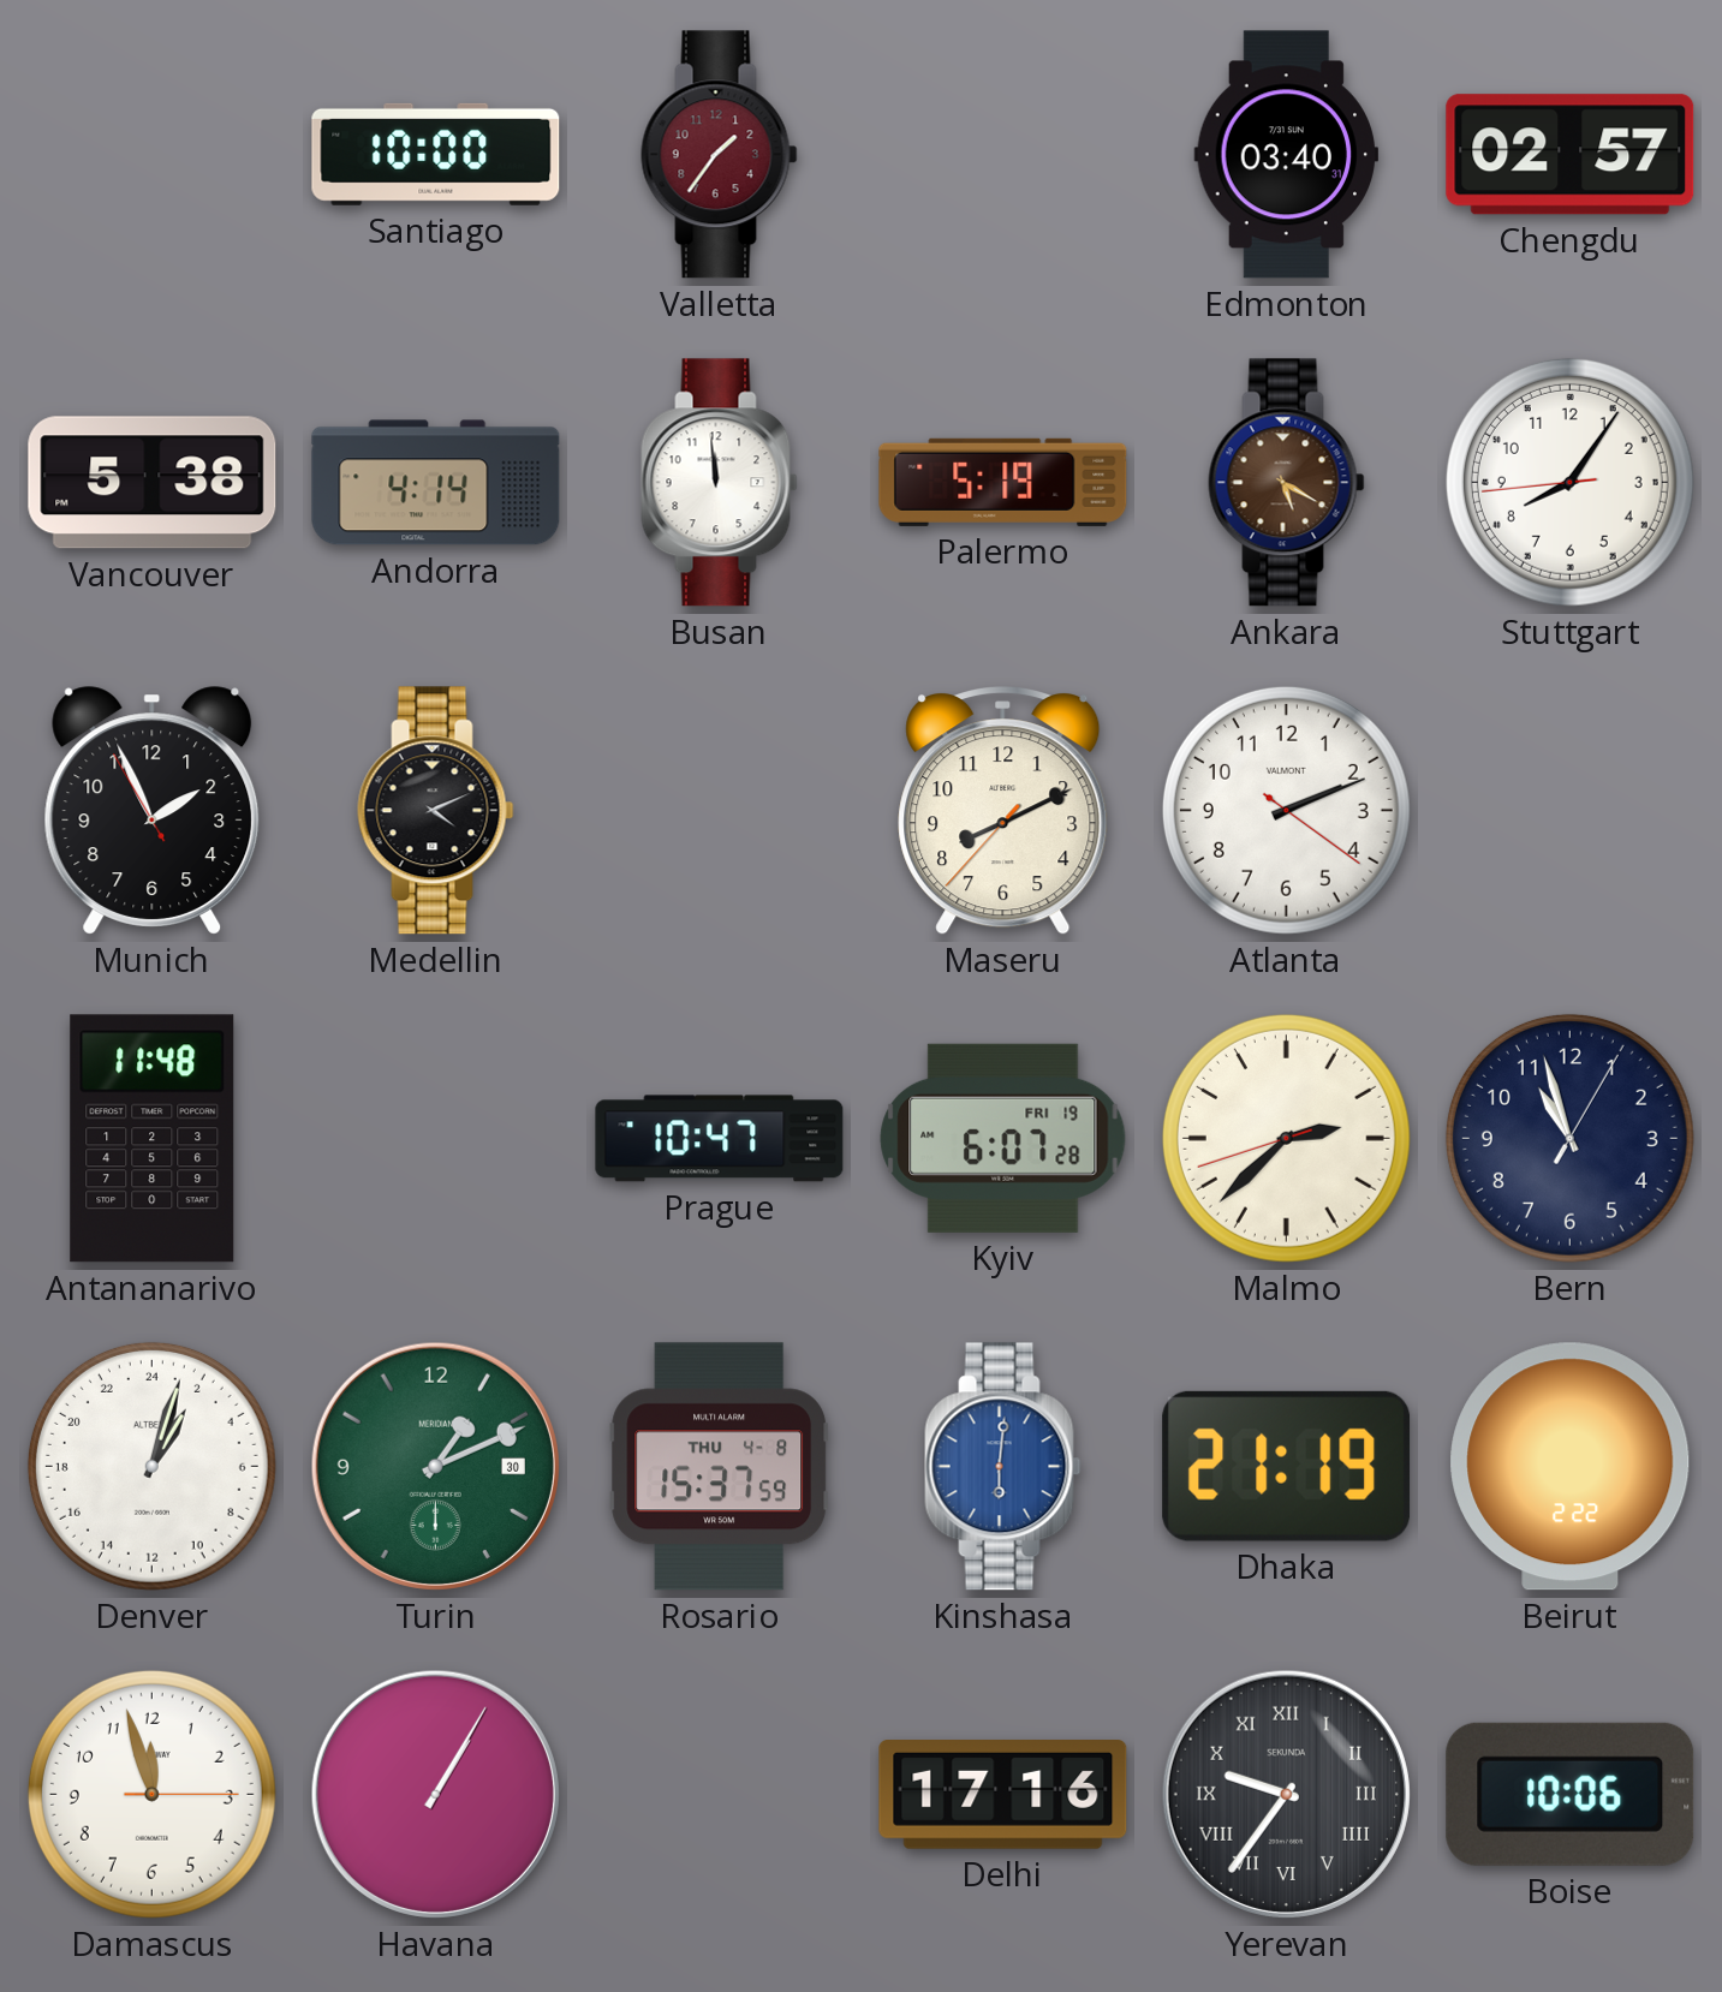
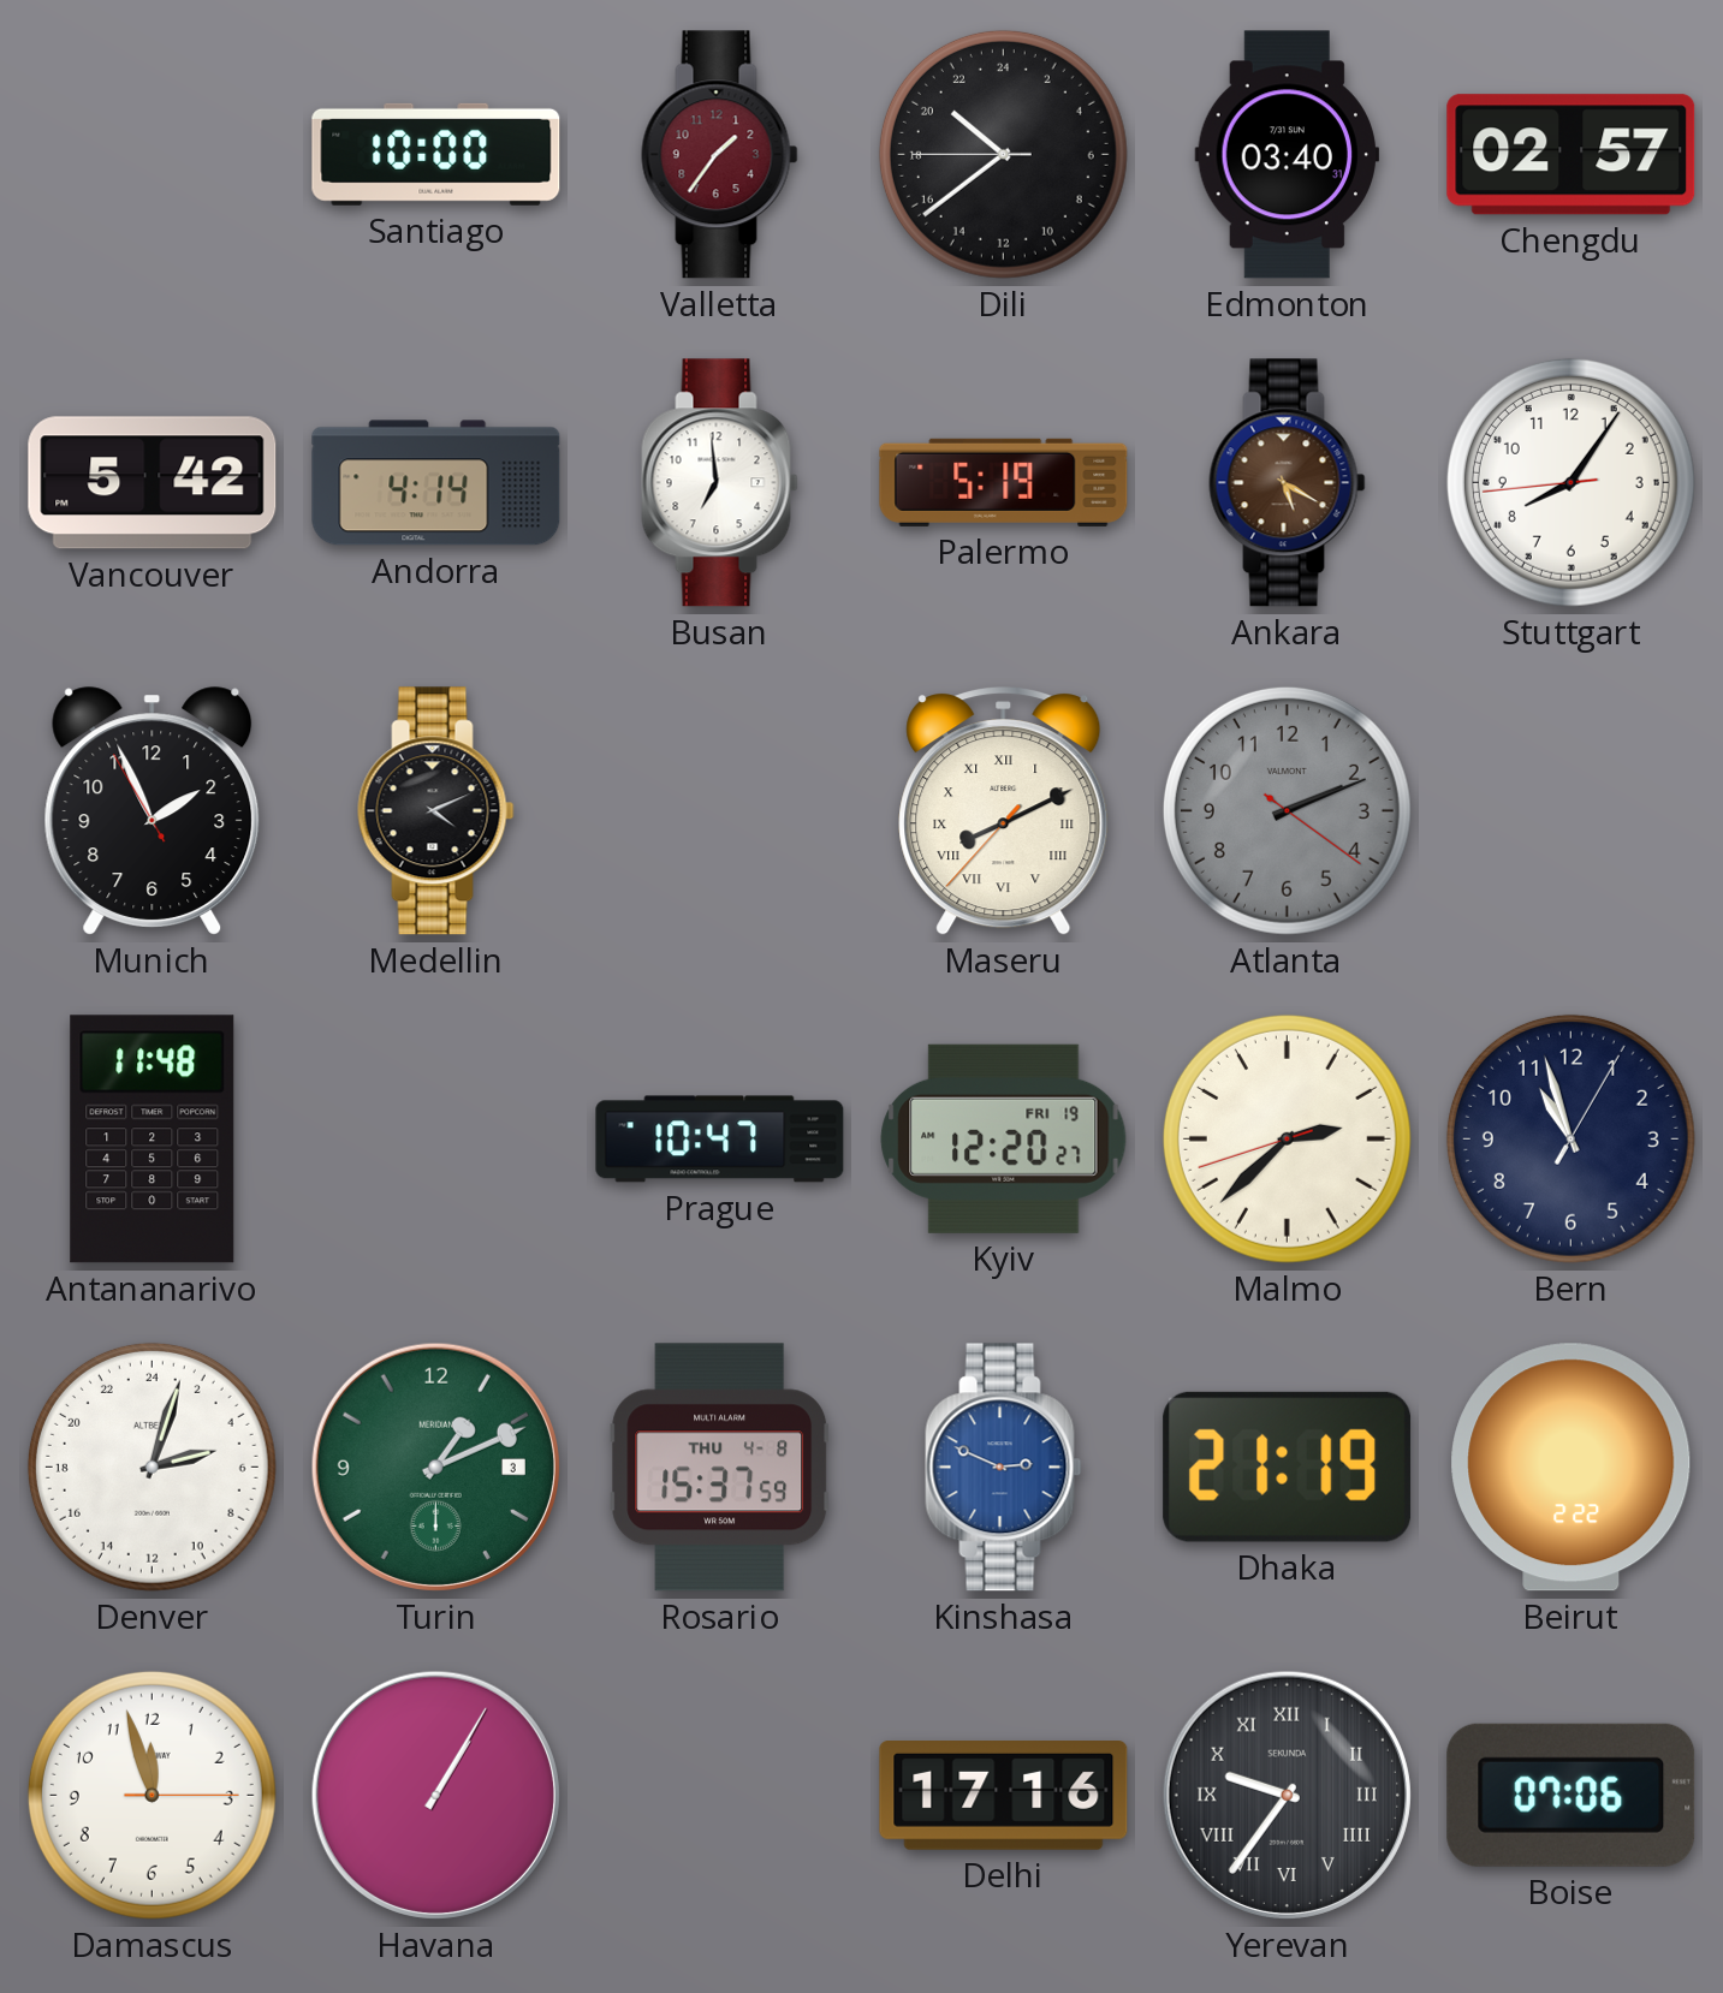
Dili: none -> 20:38
Vancouver: 5:38 -> 5:42
Busan: 11:59 -> 6:59
Maseru numerals: Arabic -> Roman
Atlanta dial: white -> grey
Kyiv: 6:07 -> 12:20
Denver: 2:03 -> 5:03
Turin date: 30 -> 3
Kinshasa: 6:01 -> 2:49
Boise: 10:06 -> 07:06
